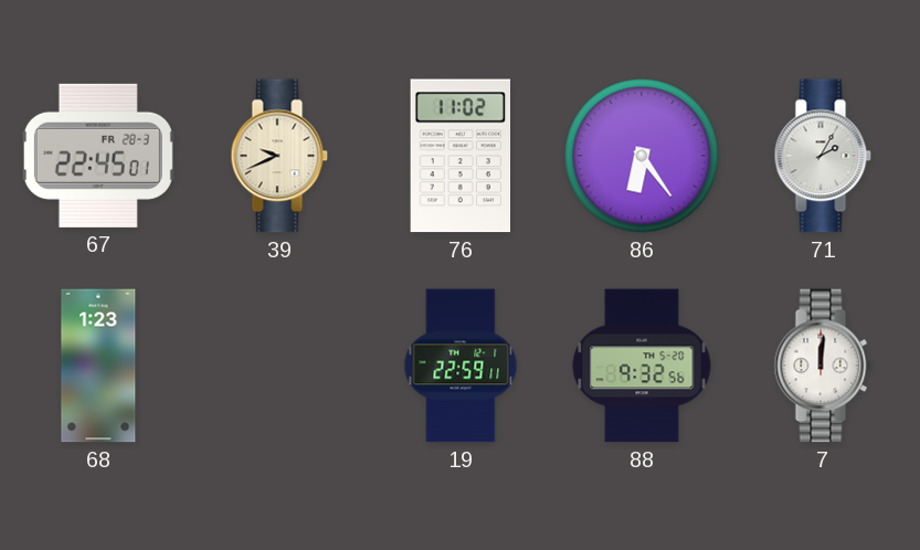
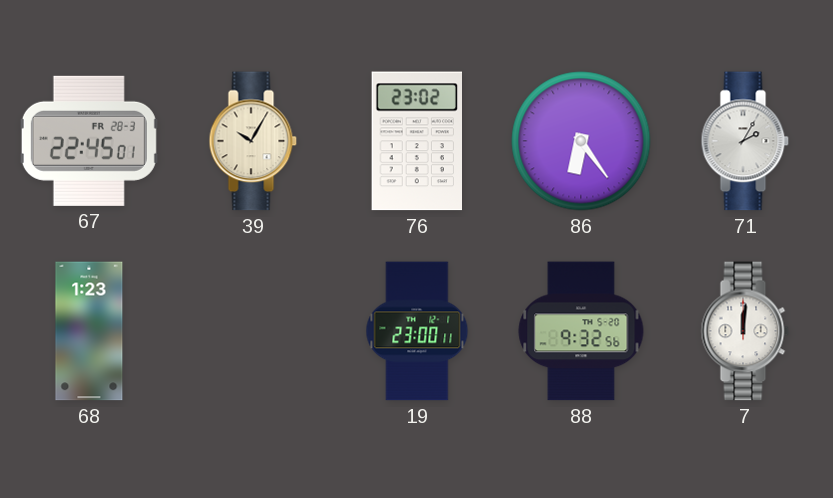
39: 9:41 -> 10:05
76: 11:02 -> 23:02
19: 22:59 -> 23:00
